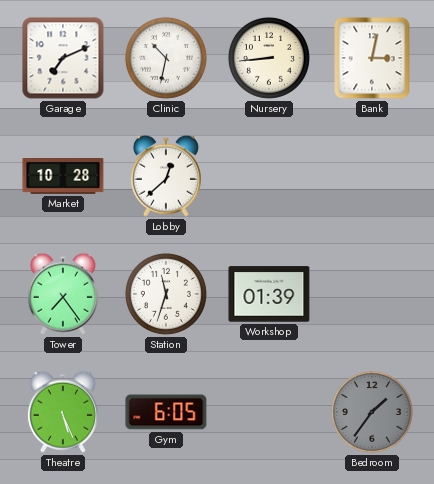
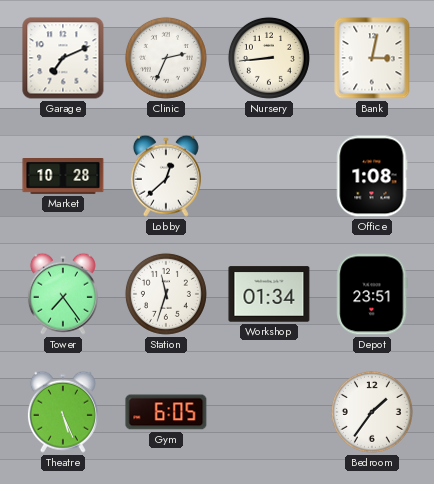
Clinic: 10:32 -> 2:34
Office: none -> 1:08
Workshop: 01:39 -> 01:34
Depot: none -> 23:51
Bedroom dial: grey -> white
